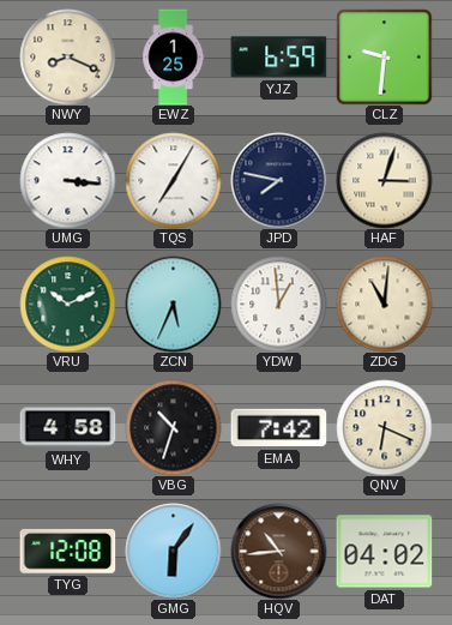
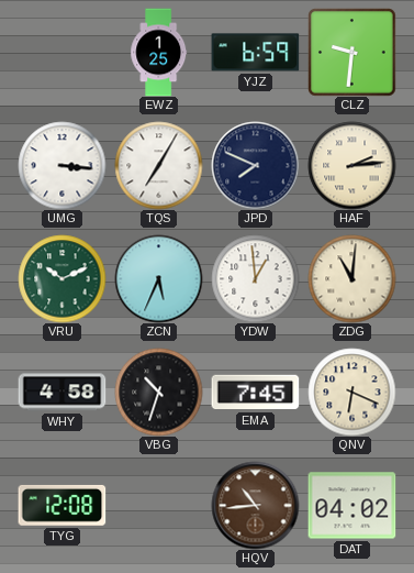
NWY: 8:19 -> none
JPD: 7:47 -> 7:49
HAF: 3:03 -> 2:14
EMA: 7:42 -> 7:45
GMG: 6:06 -> none
